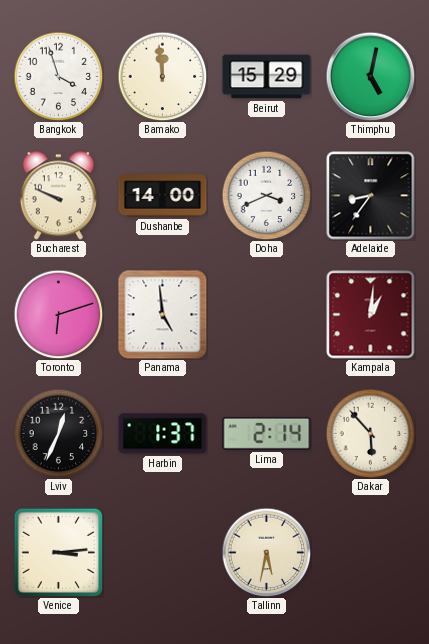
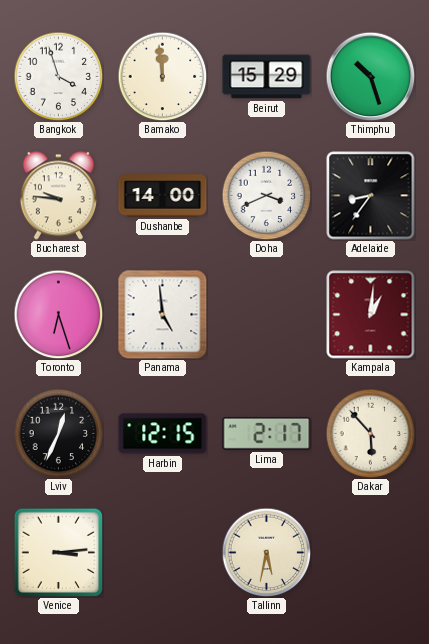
Thimphu: 5:02 -> 10:27
Bucharest: 9:49 -> 9:46
Toronto: 6:12 -> 6:27
Harbin: 1:37 -> 12:15
Lima: 2:14 -> 2:17
